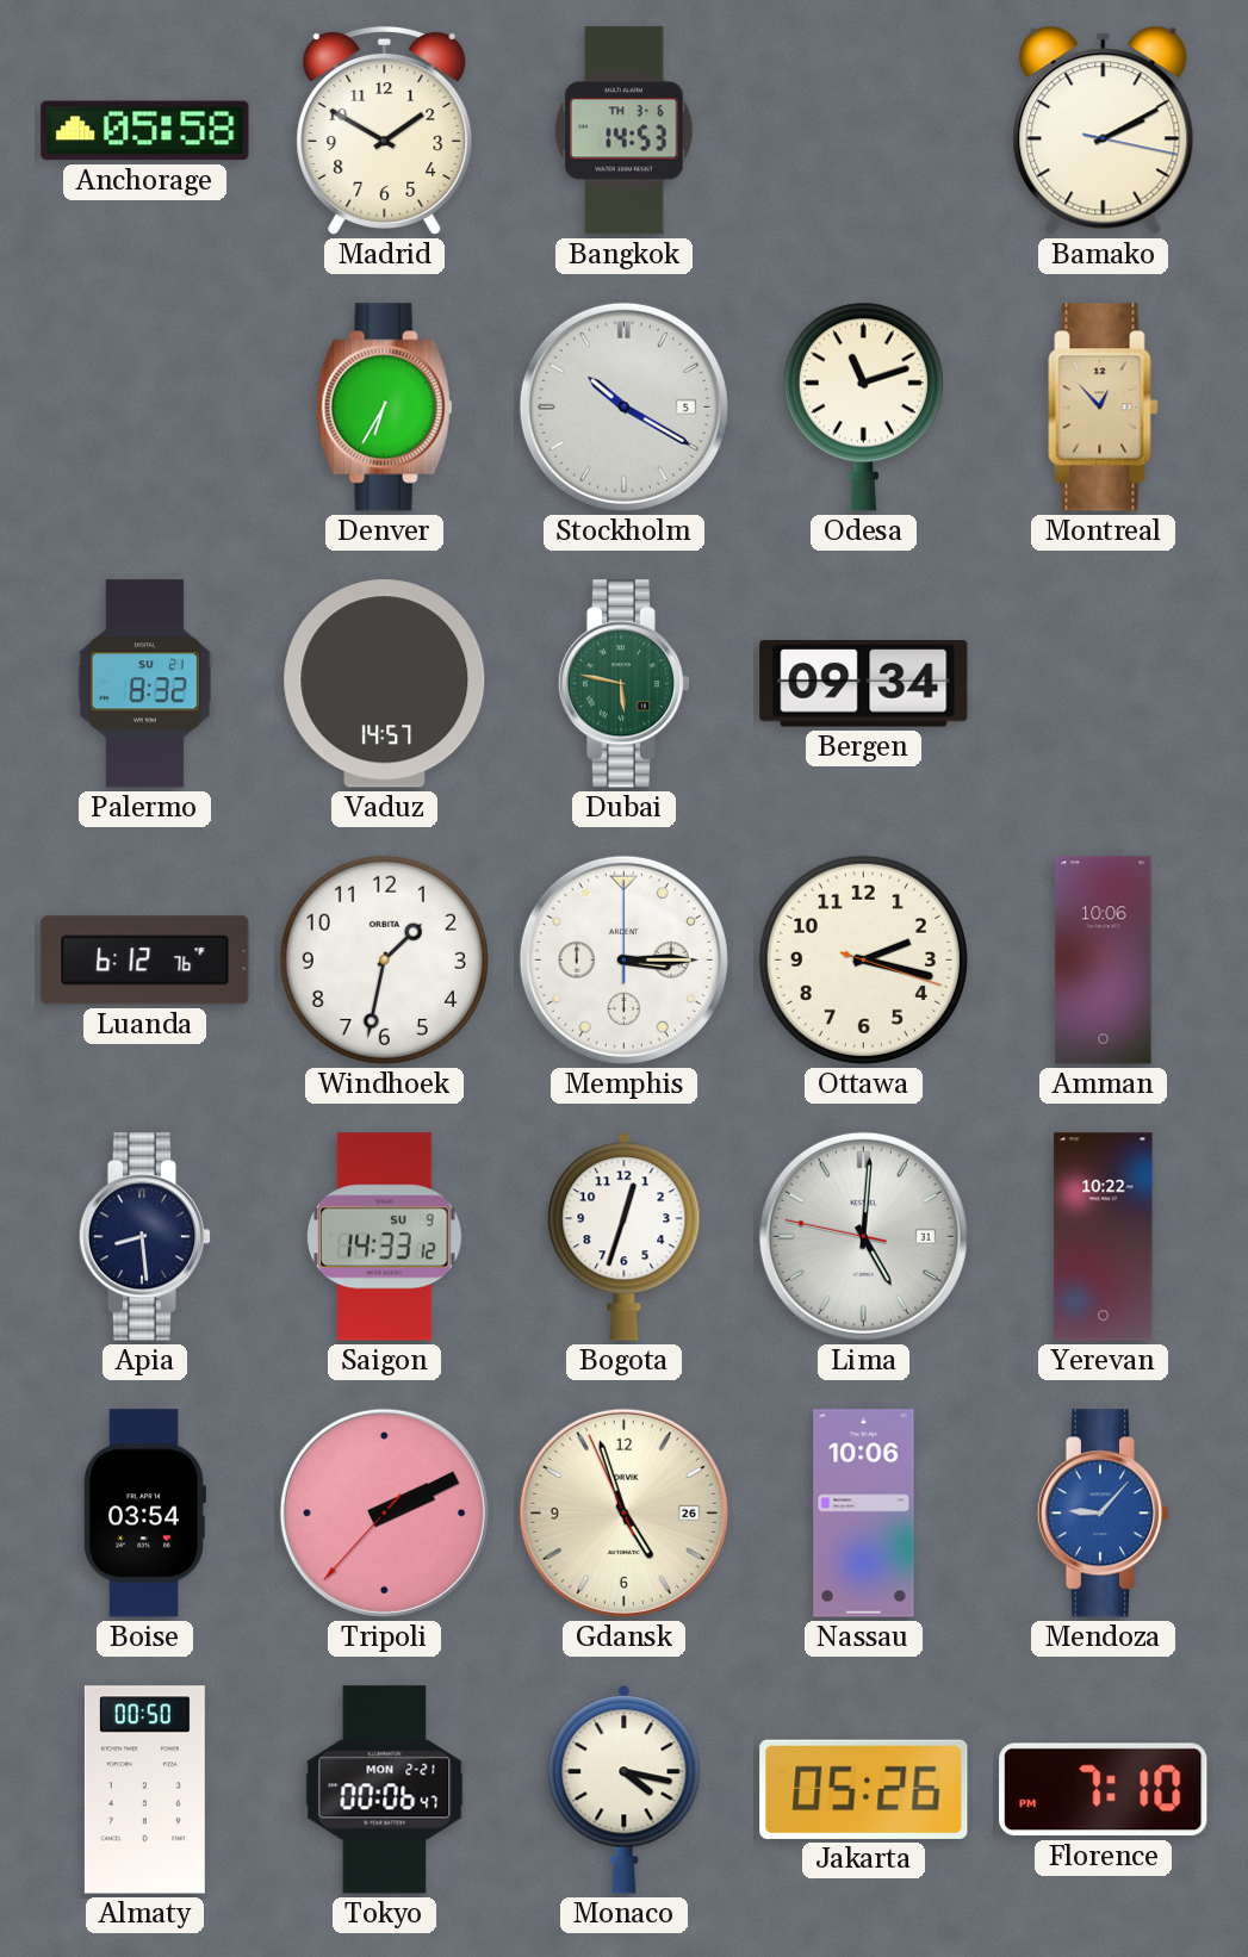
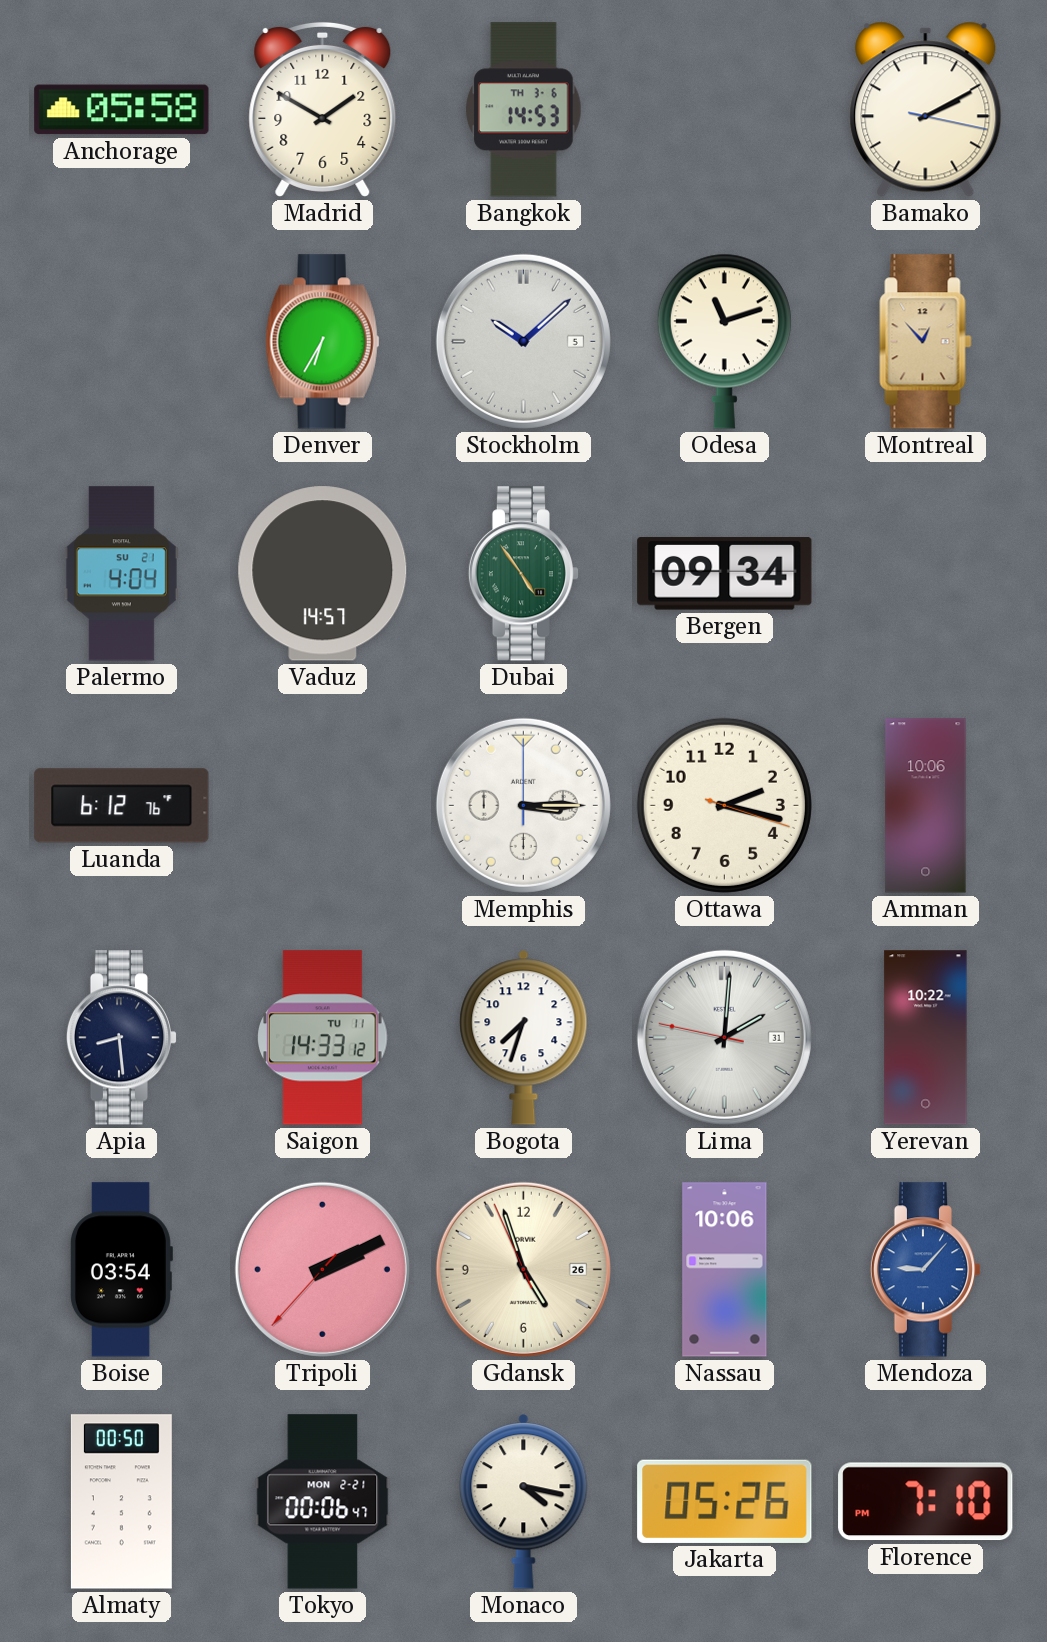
Stockholm: 10:20 -> 10:08
Palermo: 8:32 -> 4:04
Dubai: 5:47 -> 4:54
Windhoek: 1:32 -> none
Saigon date: SU 9 -> TU 11
Bogota: 12:33 -> 7:33
Lima: 5:00 -> 2:00
